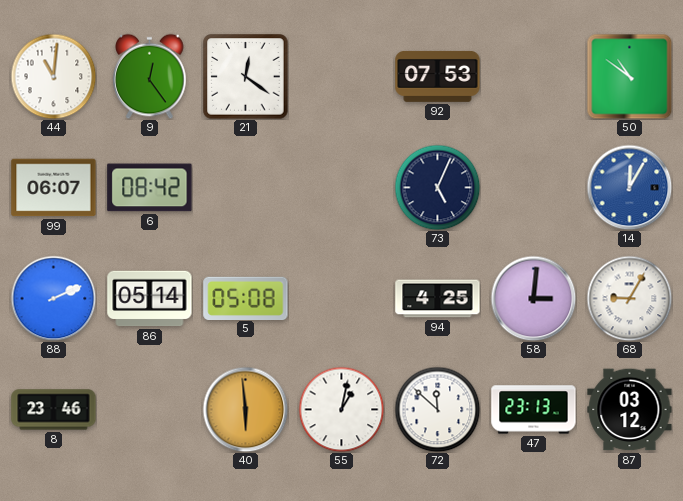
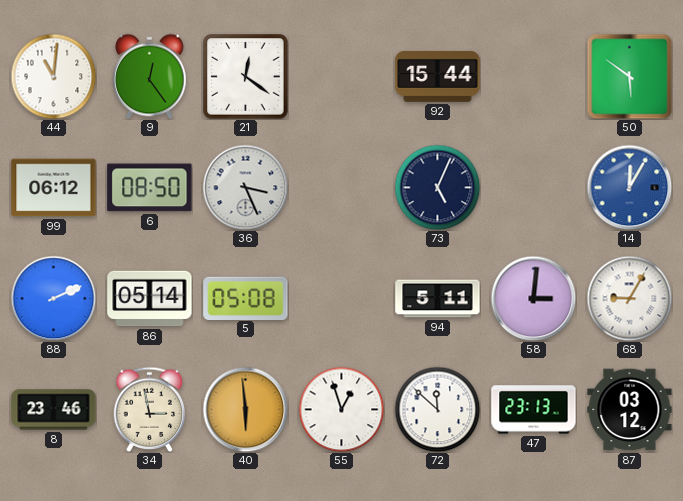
92: 07:53 -> 15:44
50: 10:51 -> 5:51
99: 06:07 -> 06:12
6: 08:42 -> 08:50
36: none -> 3:26
94: 4:25 -> 5:11
34: none -> 2:58
55: 1:02 -> 12:57
